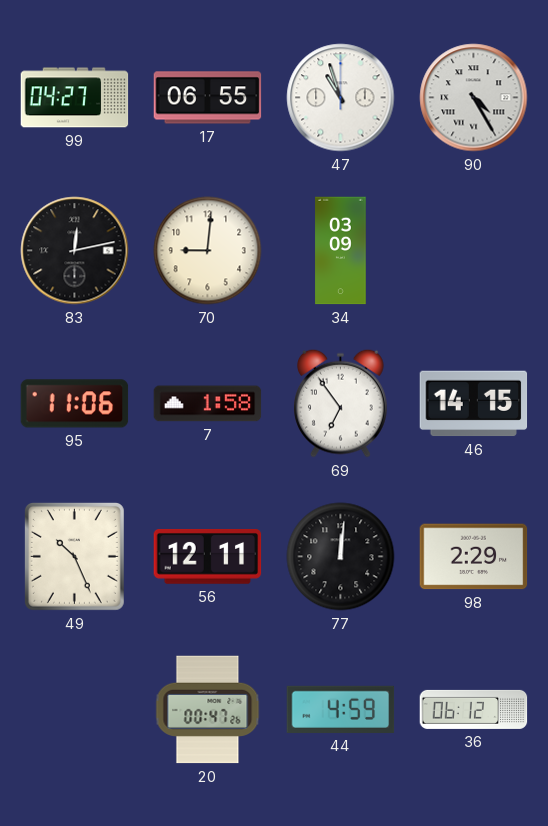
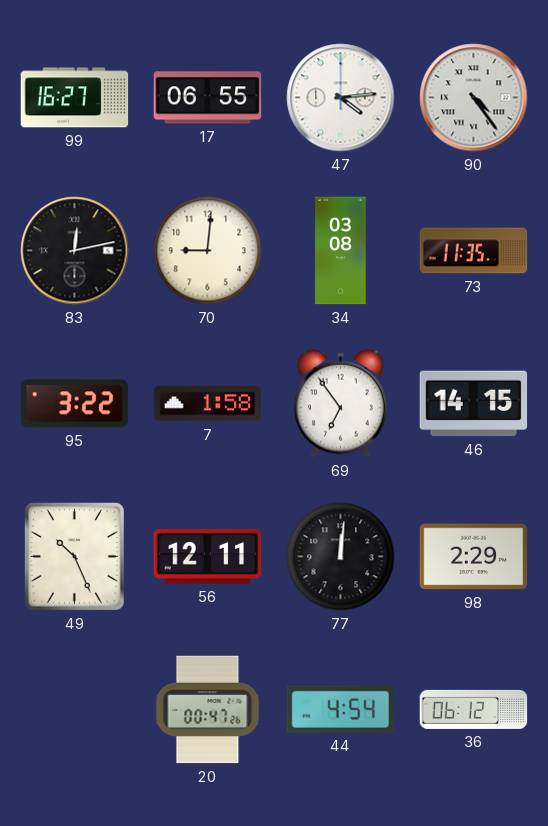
99: 04:27 -> 16:27
47: 10:57 -> 4:14
90: 4:25 -> 4:24
34: 03:09 -> 03:08
73: none -> 11:35
95: 11:06 -> 3:22
44: 4:59 -> 4:54
